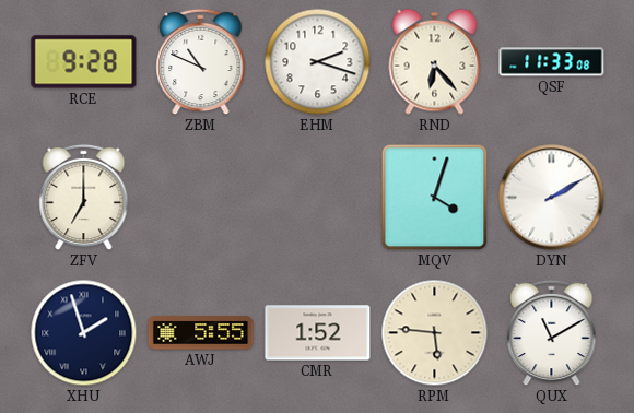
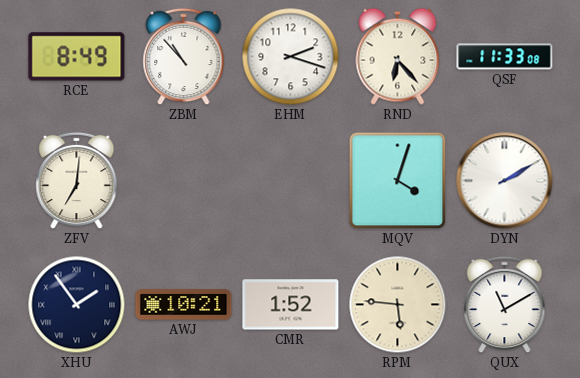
RCE: 9:28 -> 8:49
ZBM: 10:49 -> 10:53
ZFV: 7:00 -> 7:01
XHU: 1:57 -> 1:54
AWJ: 5:55 -> 10:21
